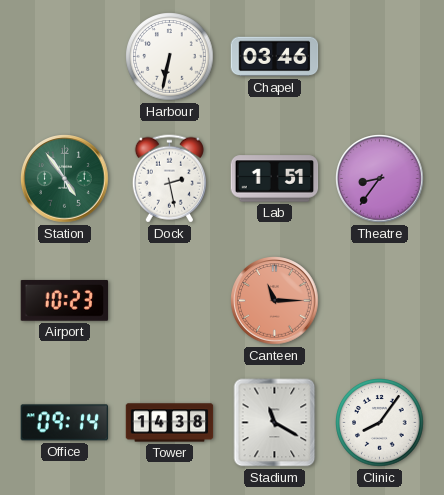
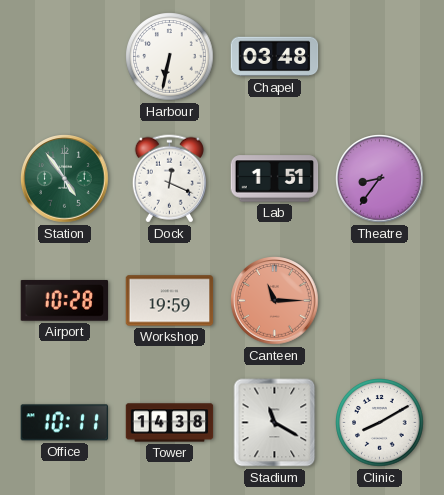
Chapel: 03:46 -> 03:48
Dock: 2:28 -> 12:19
Airport: 10:23 -> 10:28
Workshop: none -> 19:59
Office: 09:14 -> 10:11
Clinic: 8:06 -> 8:10
